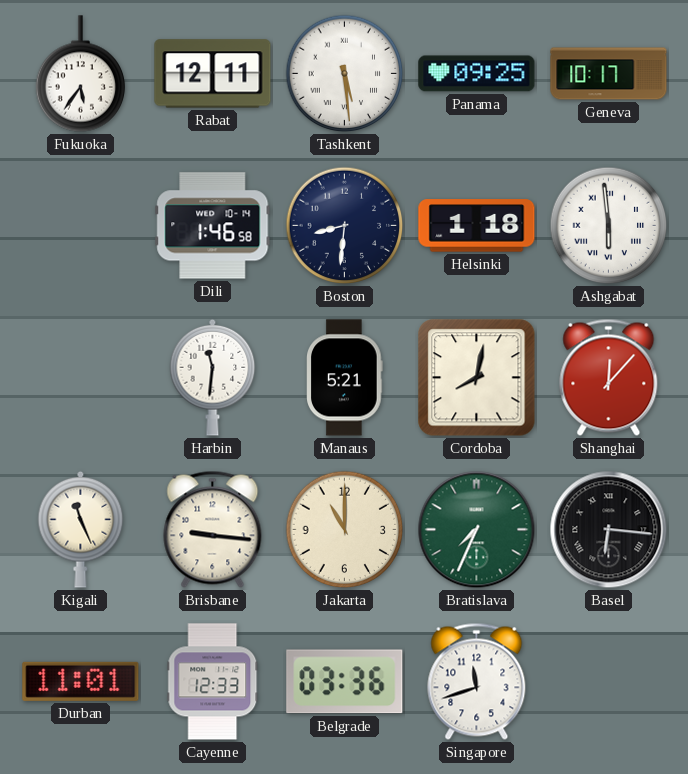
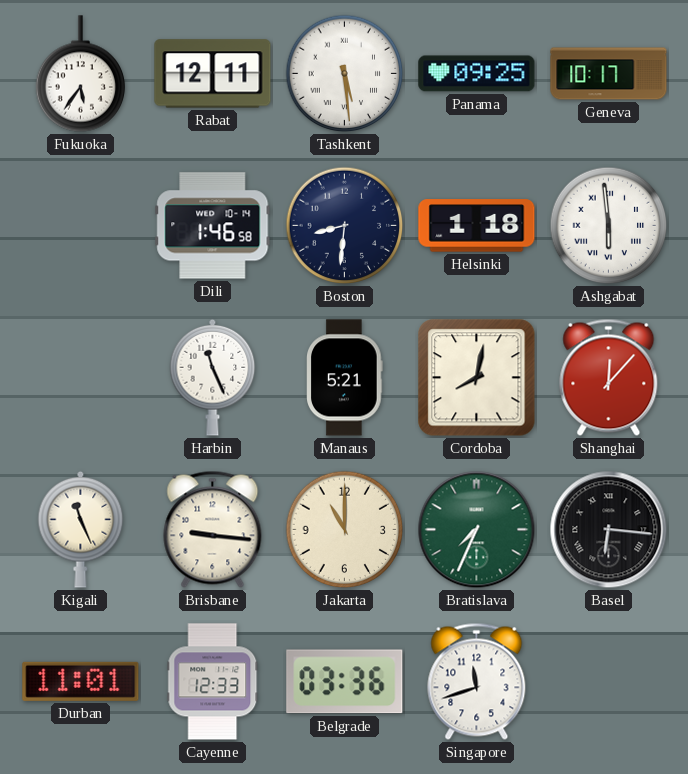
Harbin: 11:31 -> 11:26
